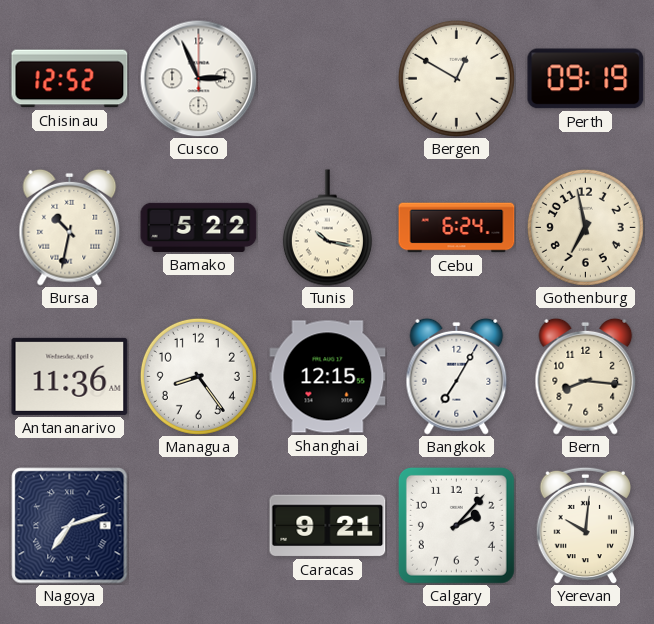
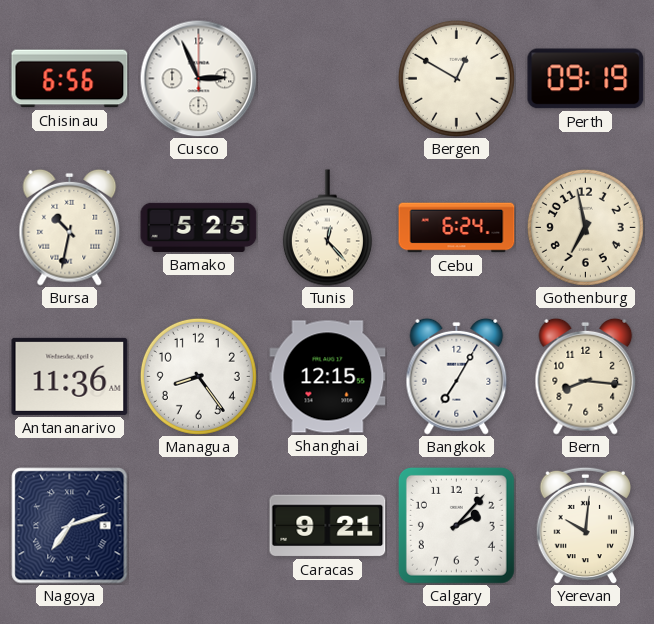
Chisinau: 12:52 -> 6:56
Bamako: 5:22 -> 5:25
Tunis: 10:17 -> 12:23
